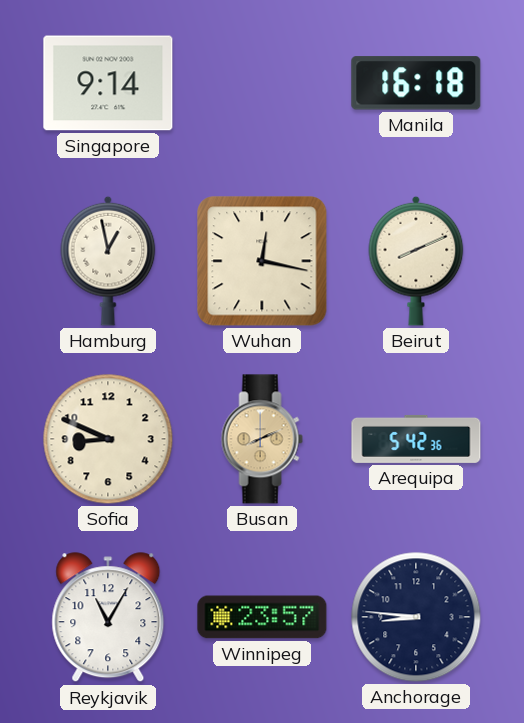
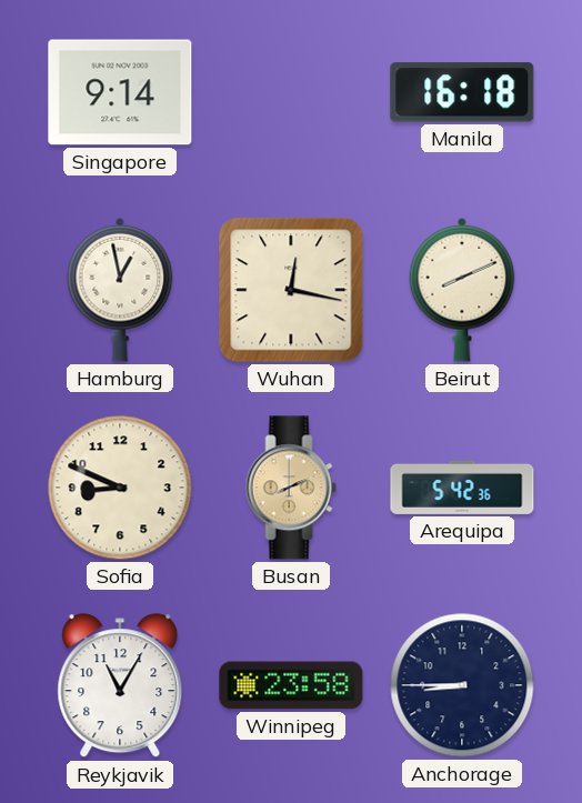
Winnipeg: 23:57 -> 23:58
Anchorage: 8:46 -> 8:45
